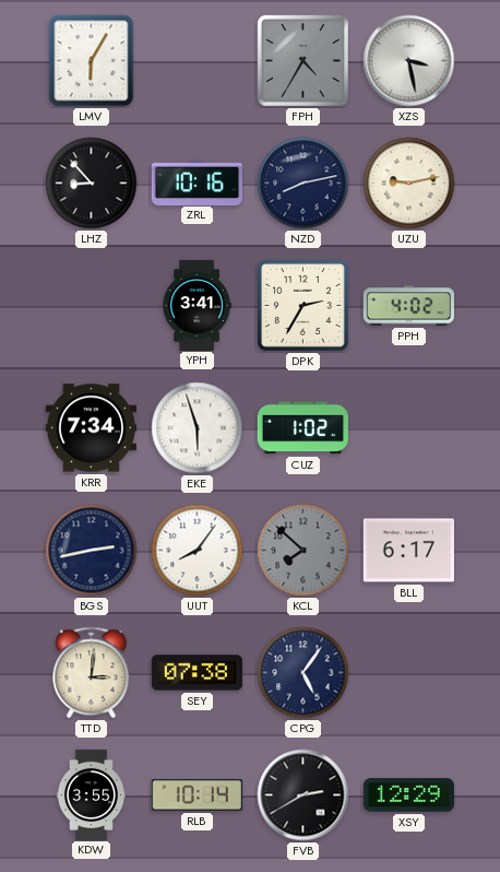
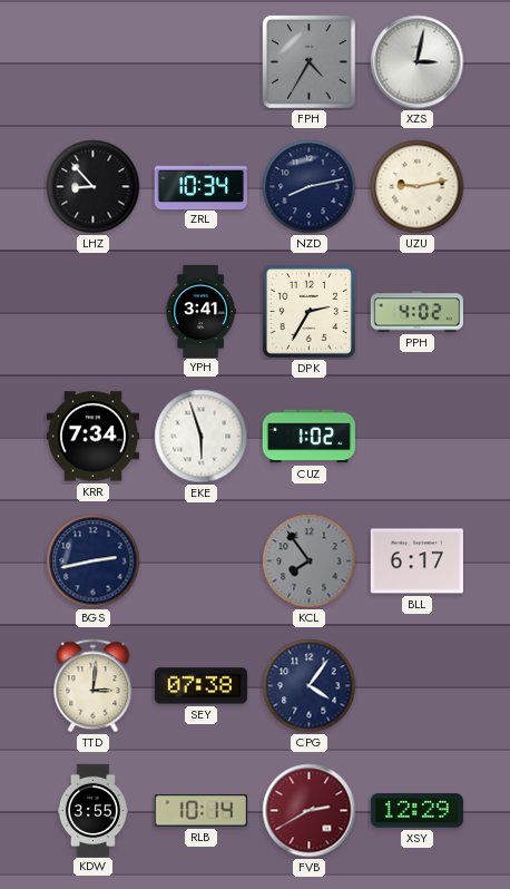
LMV: 6:05 -> none
XZS: 3:28 -> 3:02
ZRL: 10:16 -> 10:34
UUT: 8:06 -> none
KCL: 7:52 -> 7:54
CPG: 5:06 -> 4:06
FVB dial: black -> burgundy
